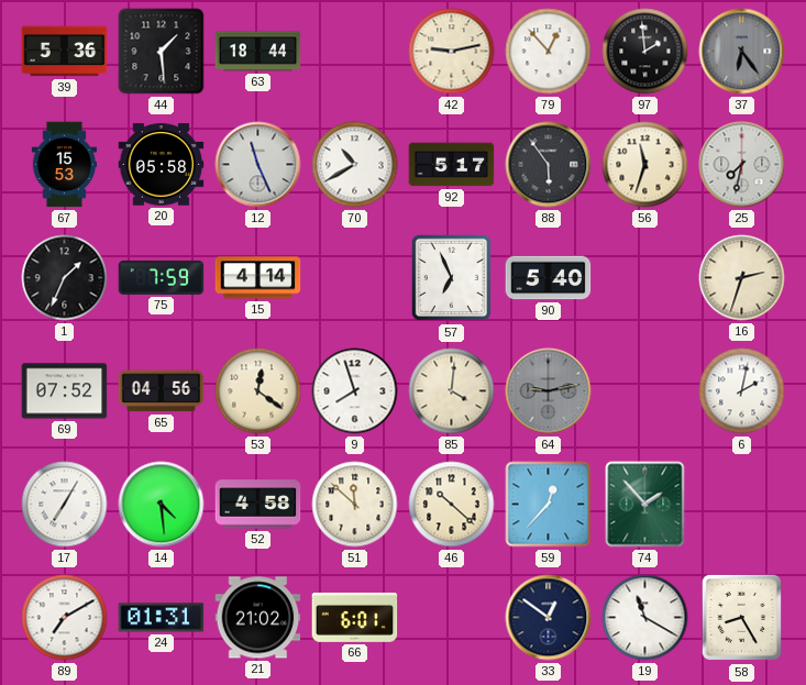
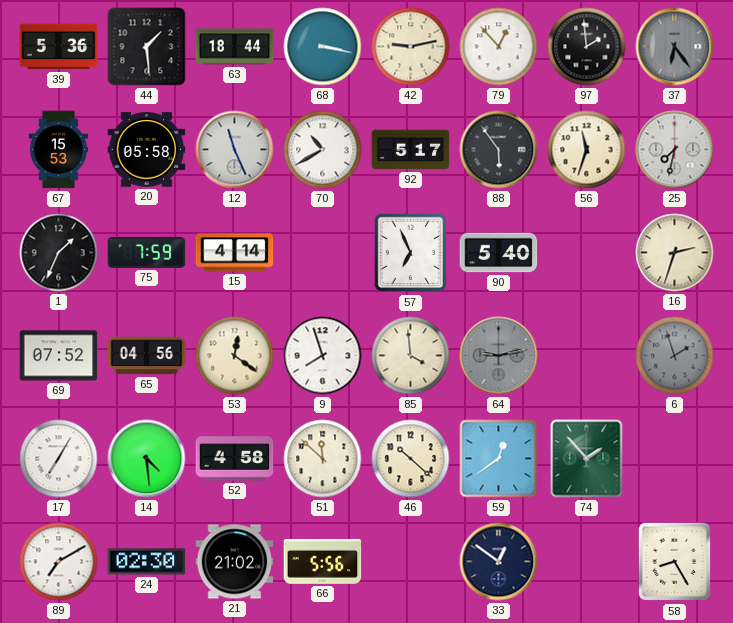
68: none -> 3:17
85: 4:01 -> 3:59
6: 2:02 -> 1:57
6 dial: white -> grey
59: 12:37 -> 12:39
24: 01:31 -> 02:30
66: 6:01 -> 5:56
19: 11:20 -> none
